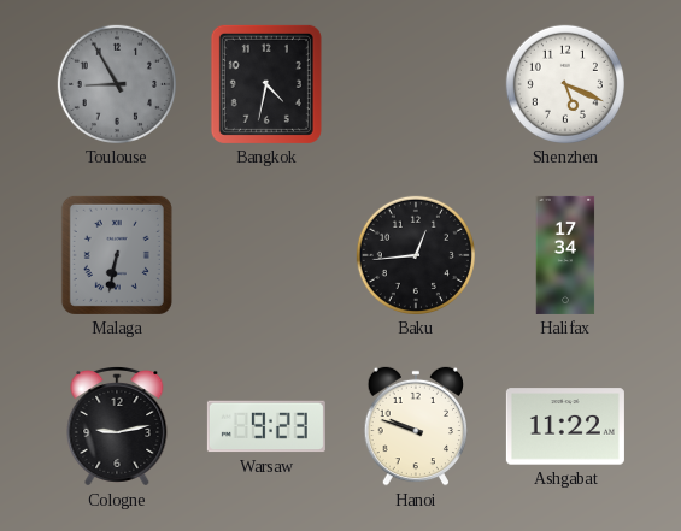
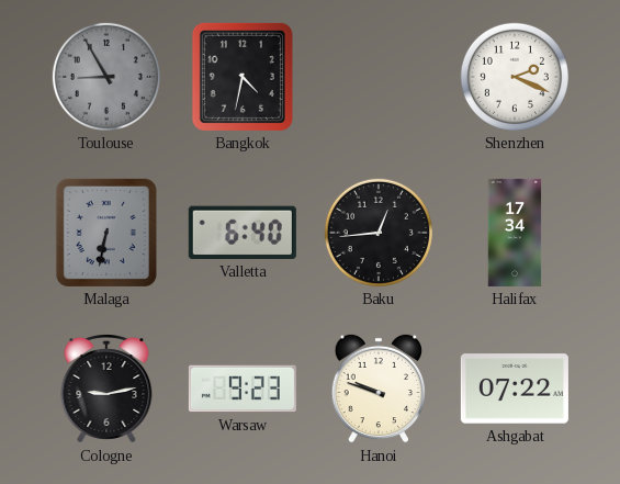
Shenzhen: 5:19 -> 2:19
Valletta: none -> 6:40
Ashgabat: 11:22 -> 07:22
